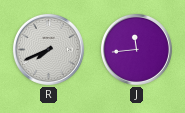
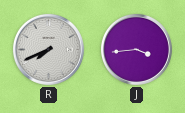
J: 11:44 -> 3:44
